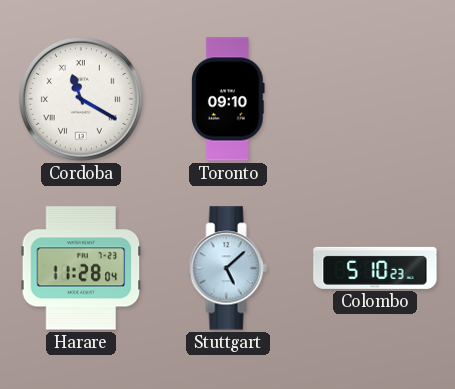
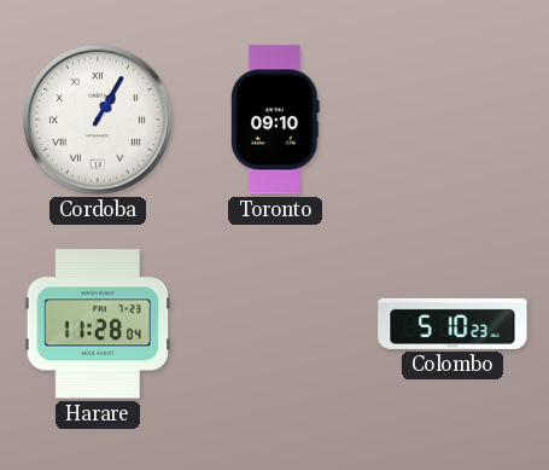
Cordoba: 11:20 -> 1:05
Stuttgart: 5:08 -> none
